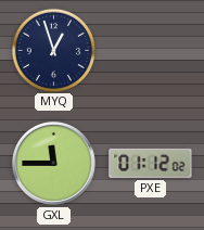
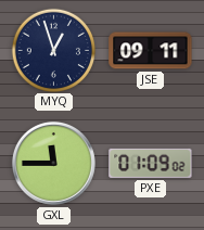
JSE: none -> 09:11
PXE: 01:12 -> 01:09
